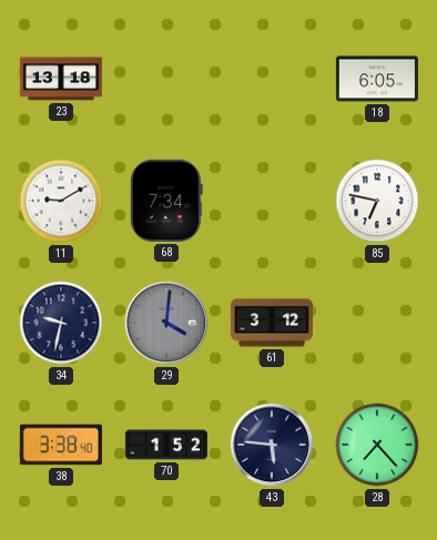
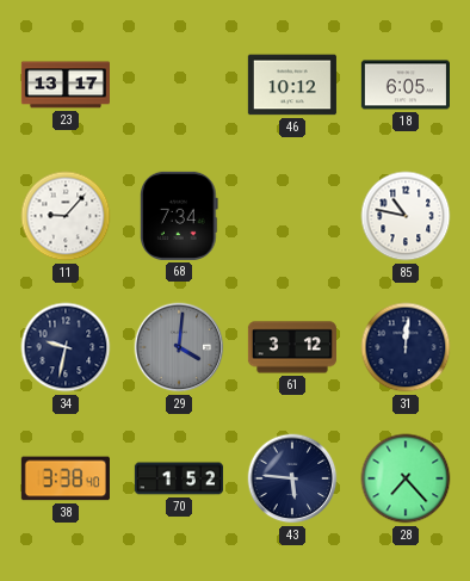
23: 13:18 -> 13:17
46: none -> 10:12
11: 9:10 -> 9:07
85: 6:47 -> 10:47
31: none -> 12:01
